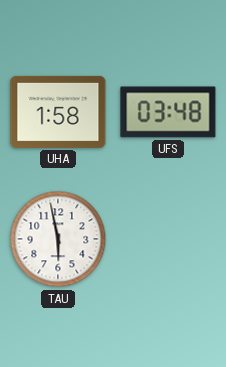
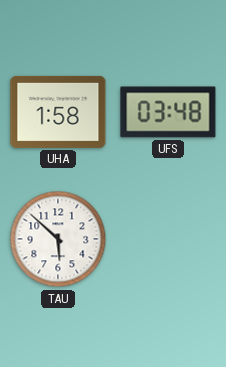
TAU: 5:58 -> 5:52
